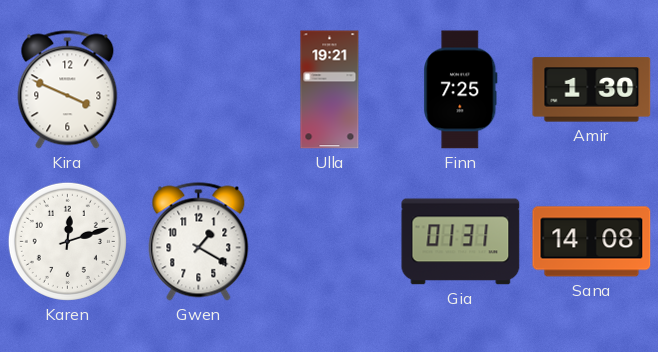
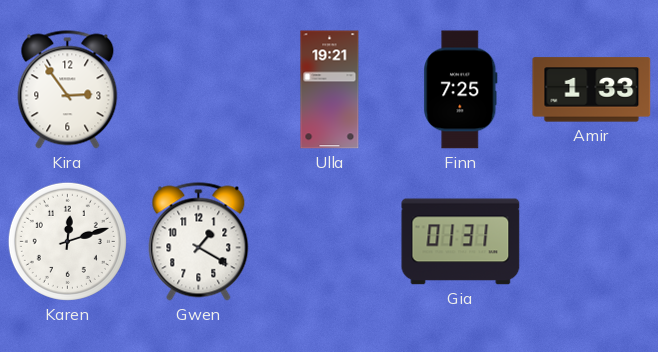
Kira: 3:49 -> 2:54
Amir: 1:30 -> 1:33
Sana: 14:08 -> none
